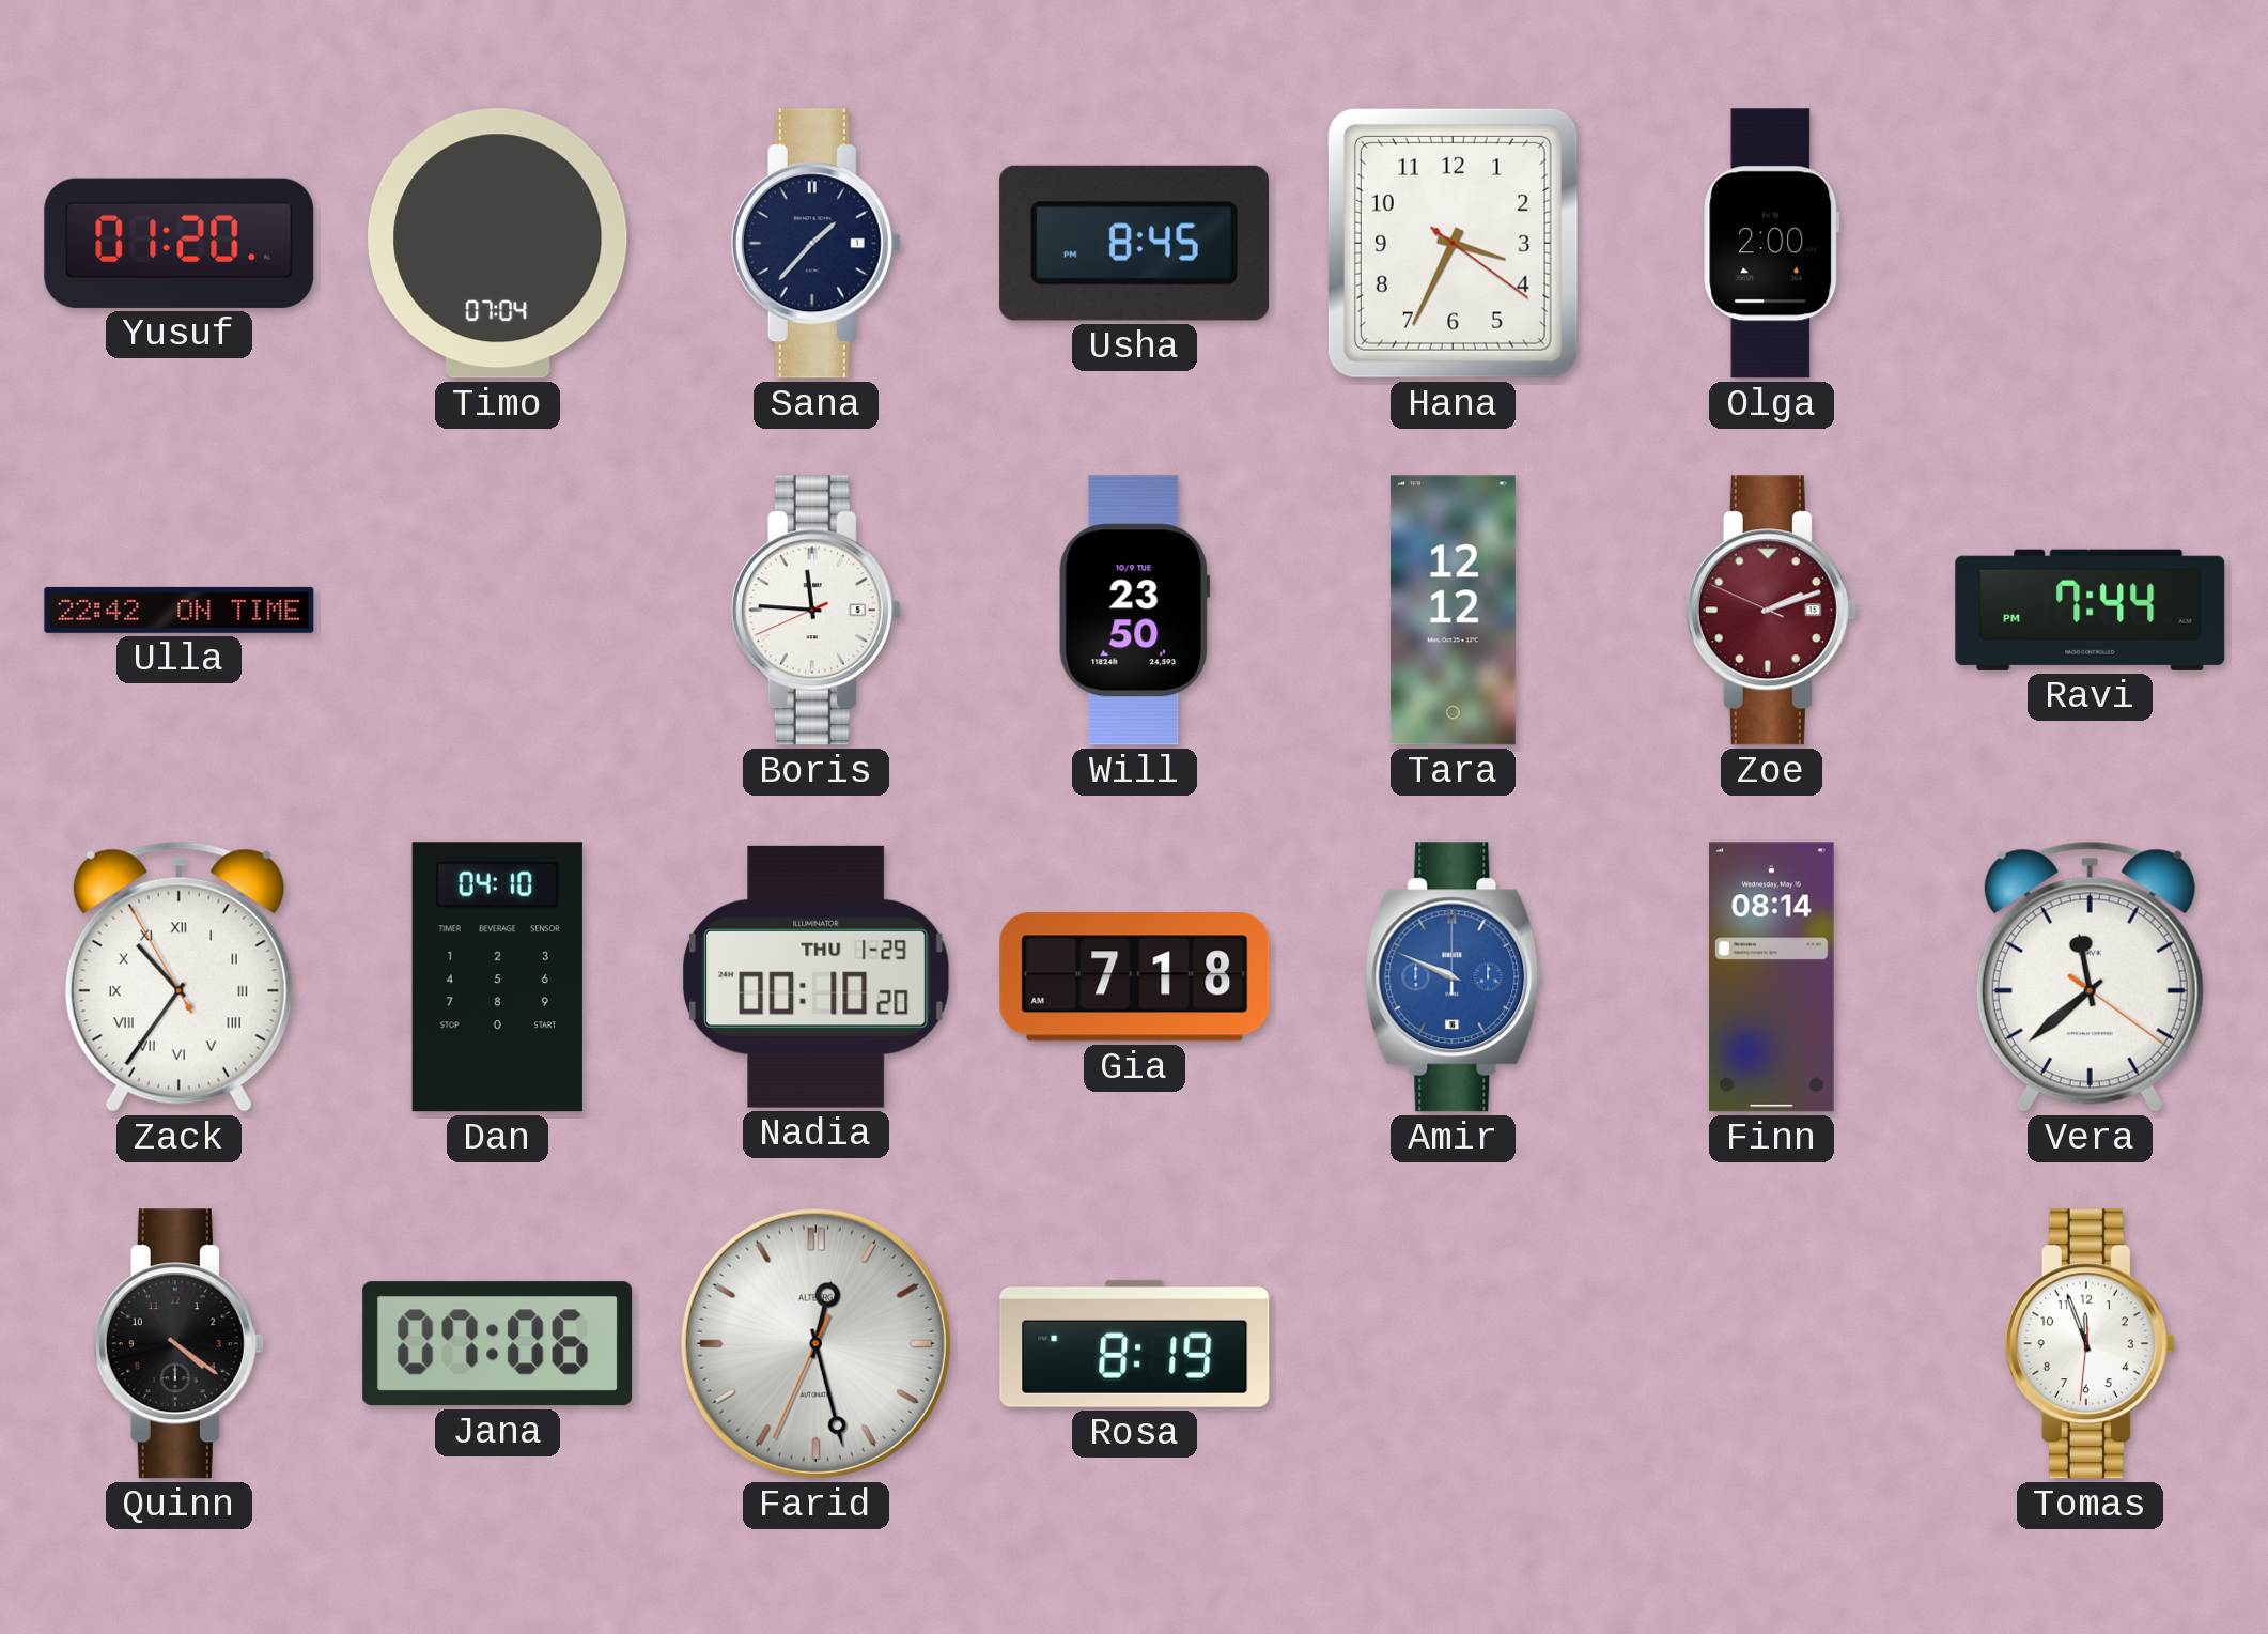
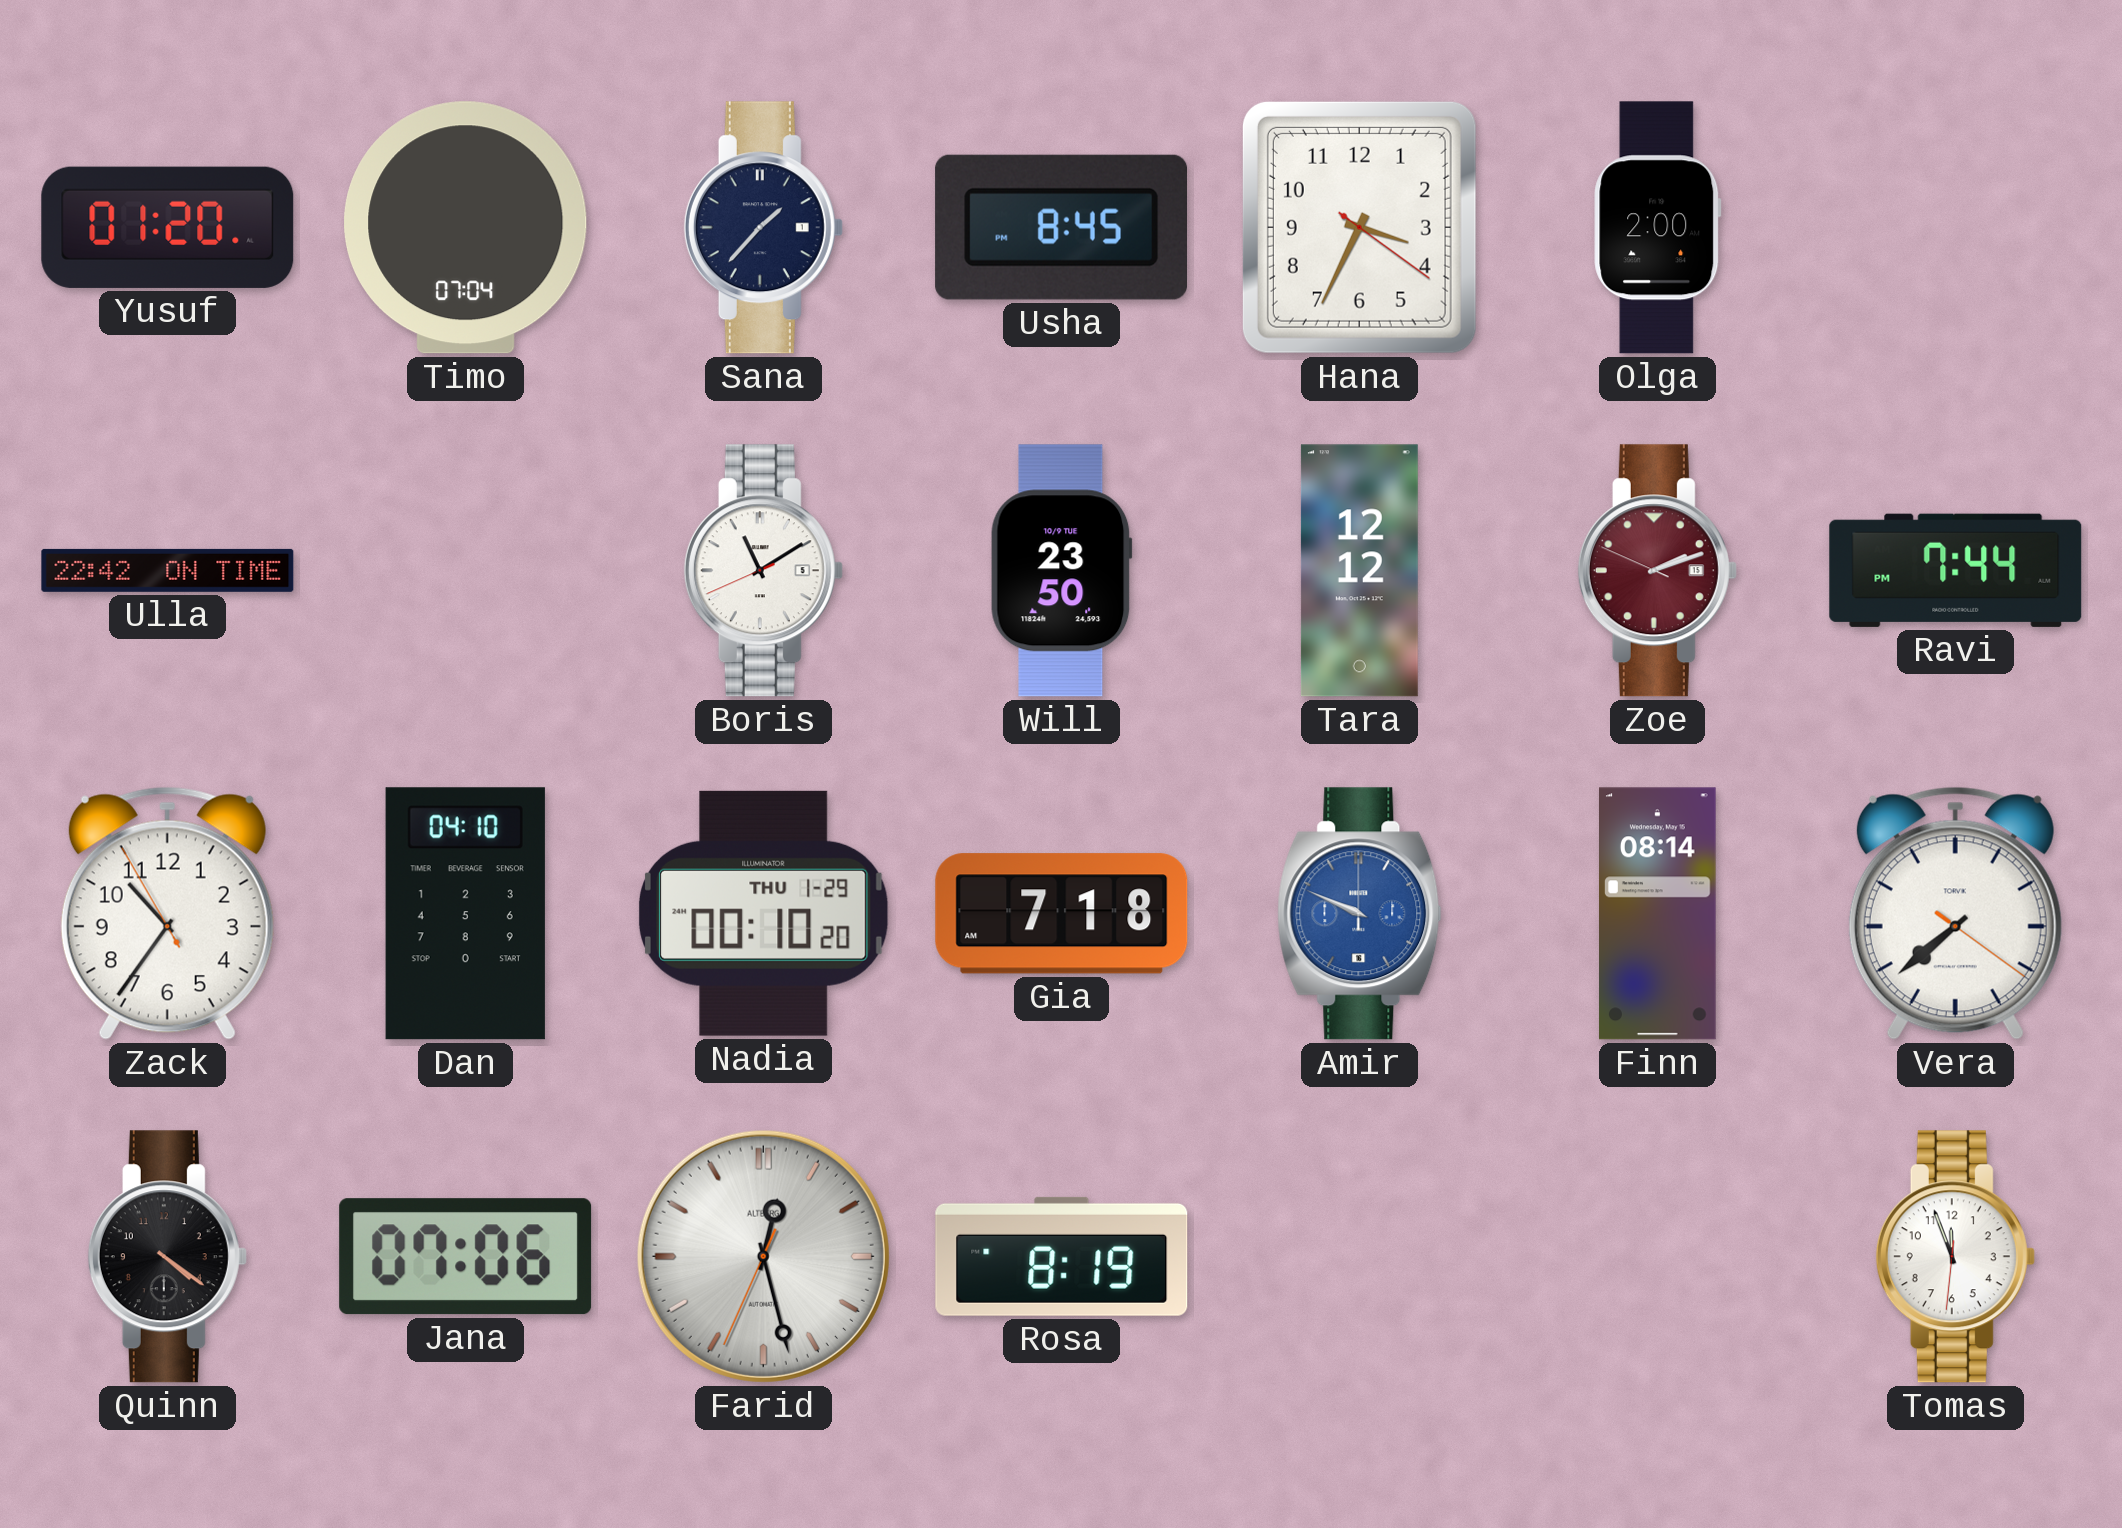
Boris: 11:45 -> 11:09
Zack numerals: Roman -> Arabic
Vera: 11:38 -> 7:38
